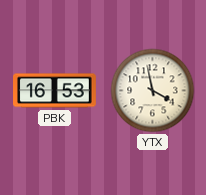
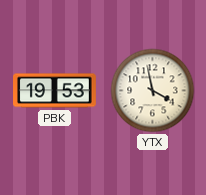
PBK: 16:53 -> 19:53
